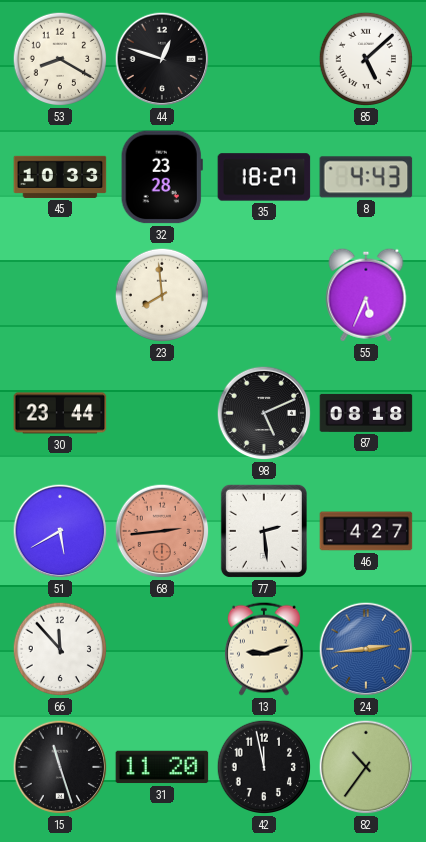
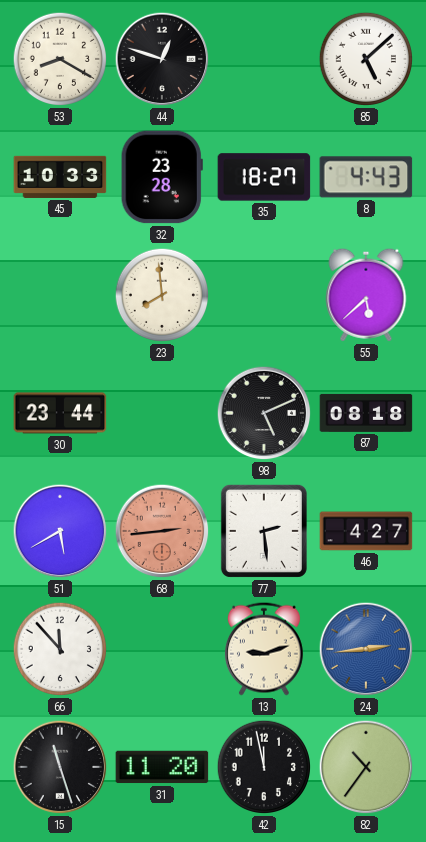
55: 5:34 -> 5:38
